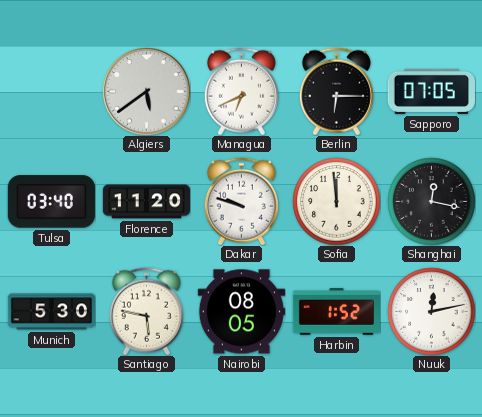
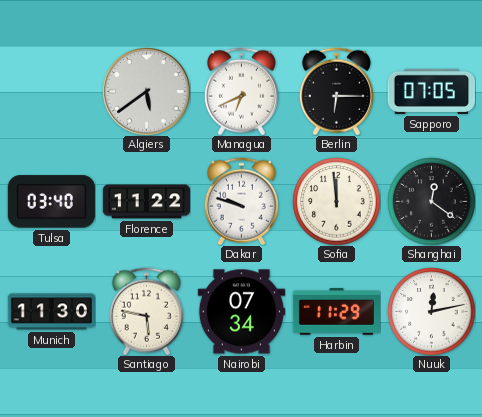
Florence: 11:20 -> 11:22
Shanghai: 12:17 -> 12:21
Munich: 5:30 -> 11:30
Nairobi: 08:05 -> 07:34
Harbin: 1:52 -> 11:29
